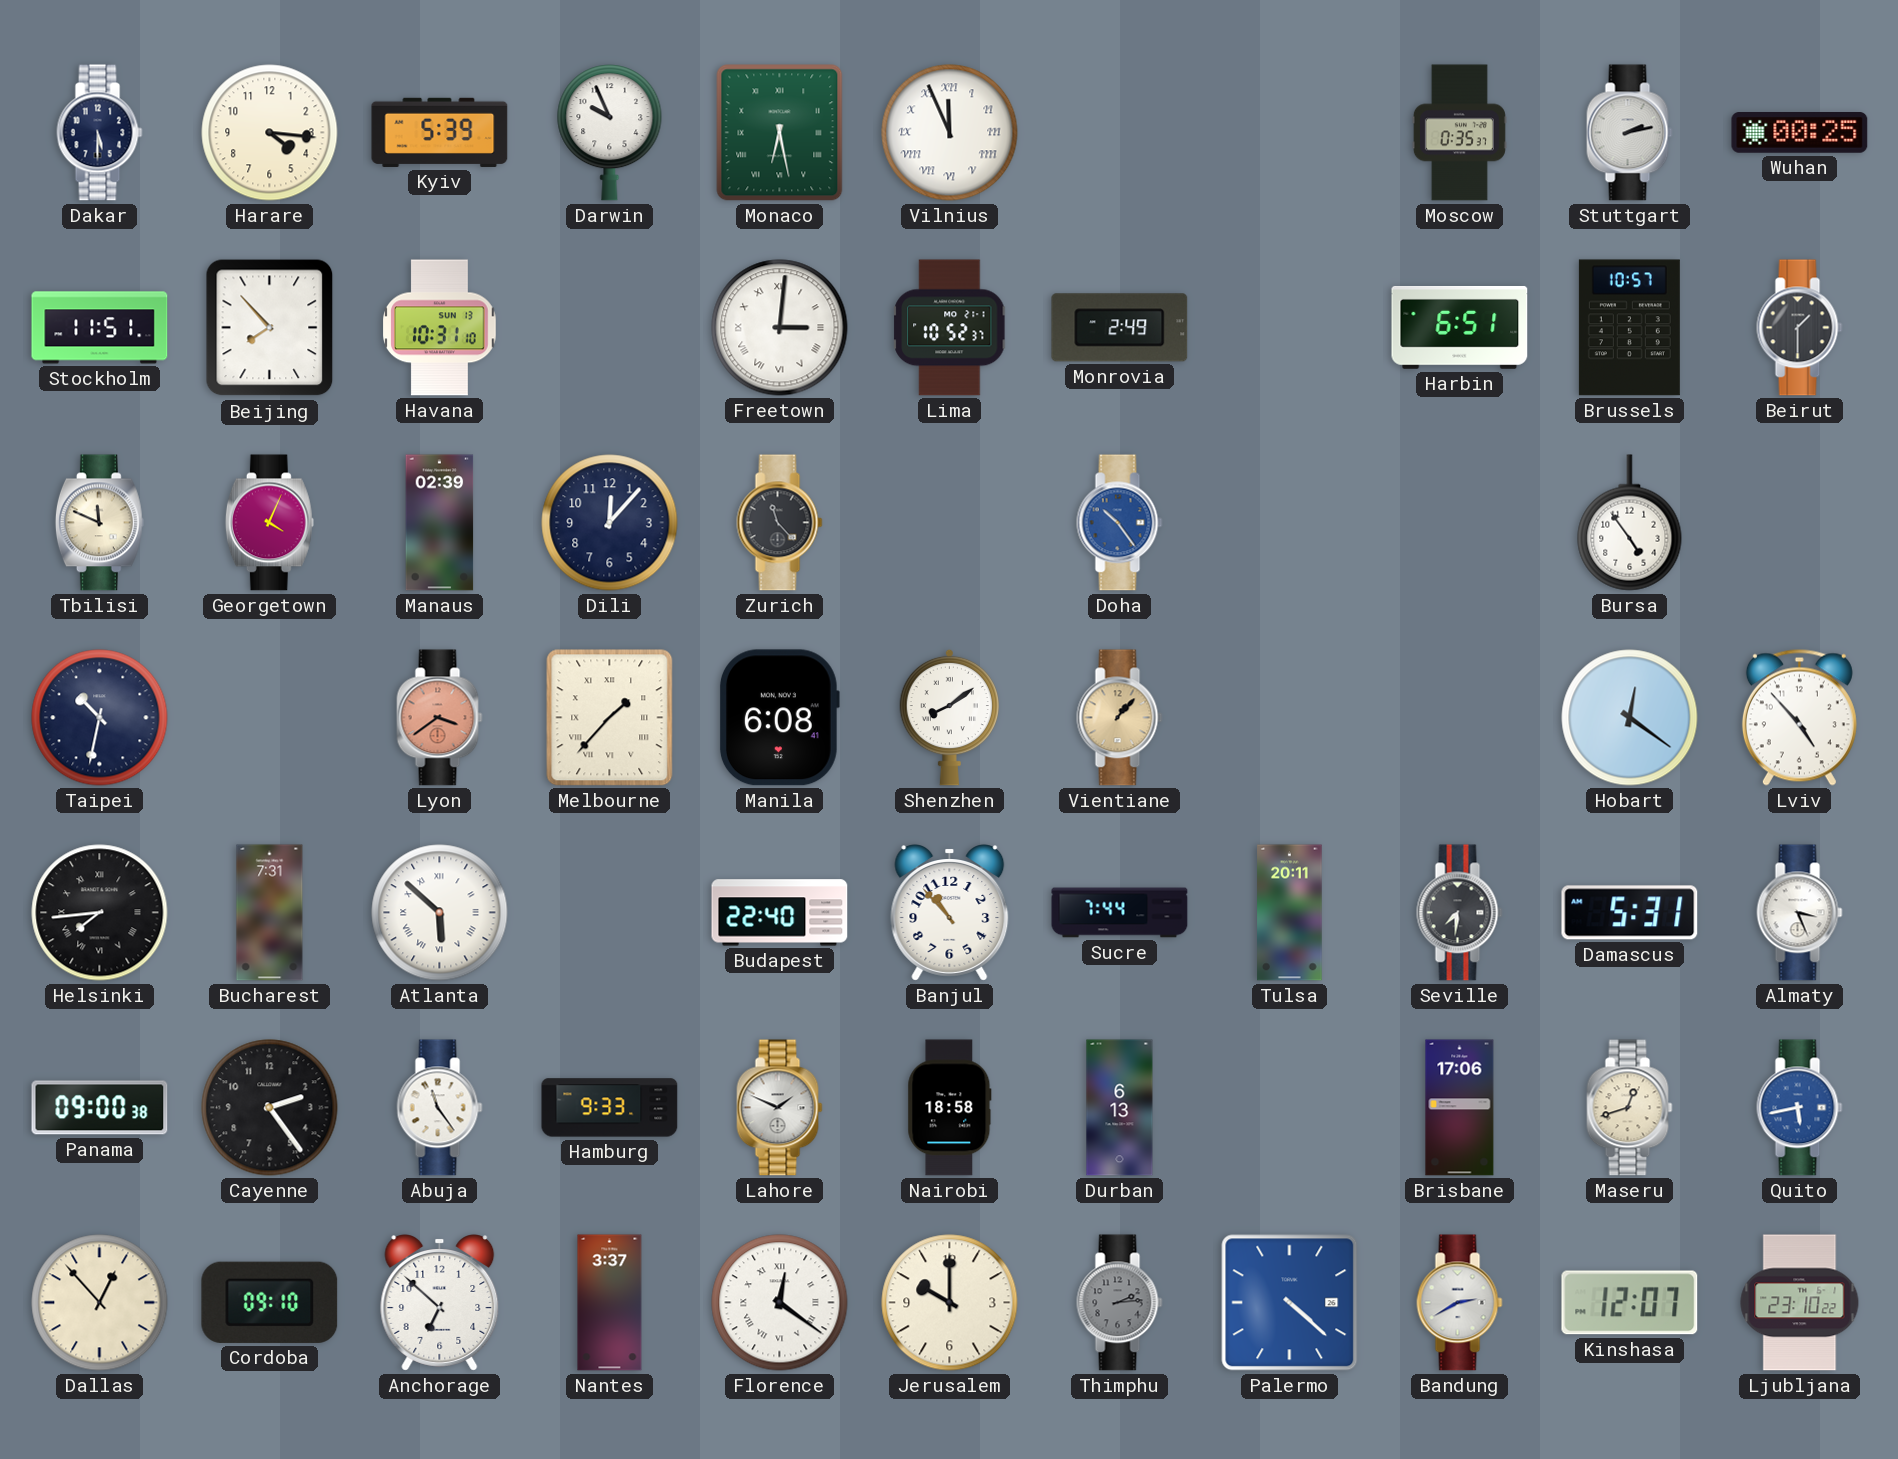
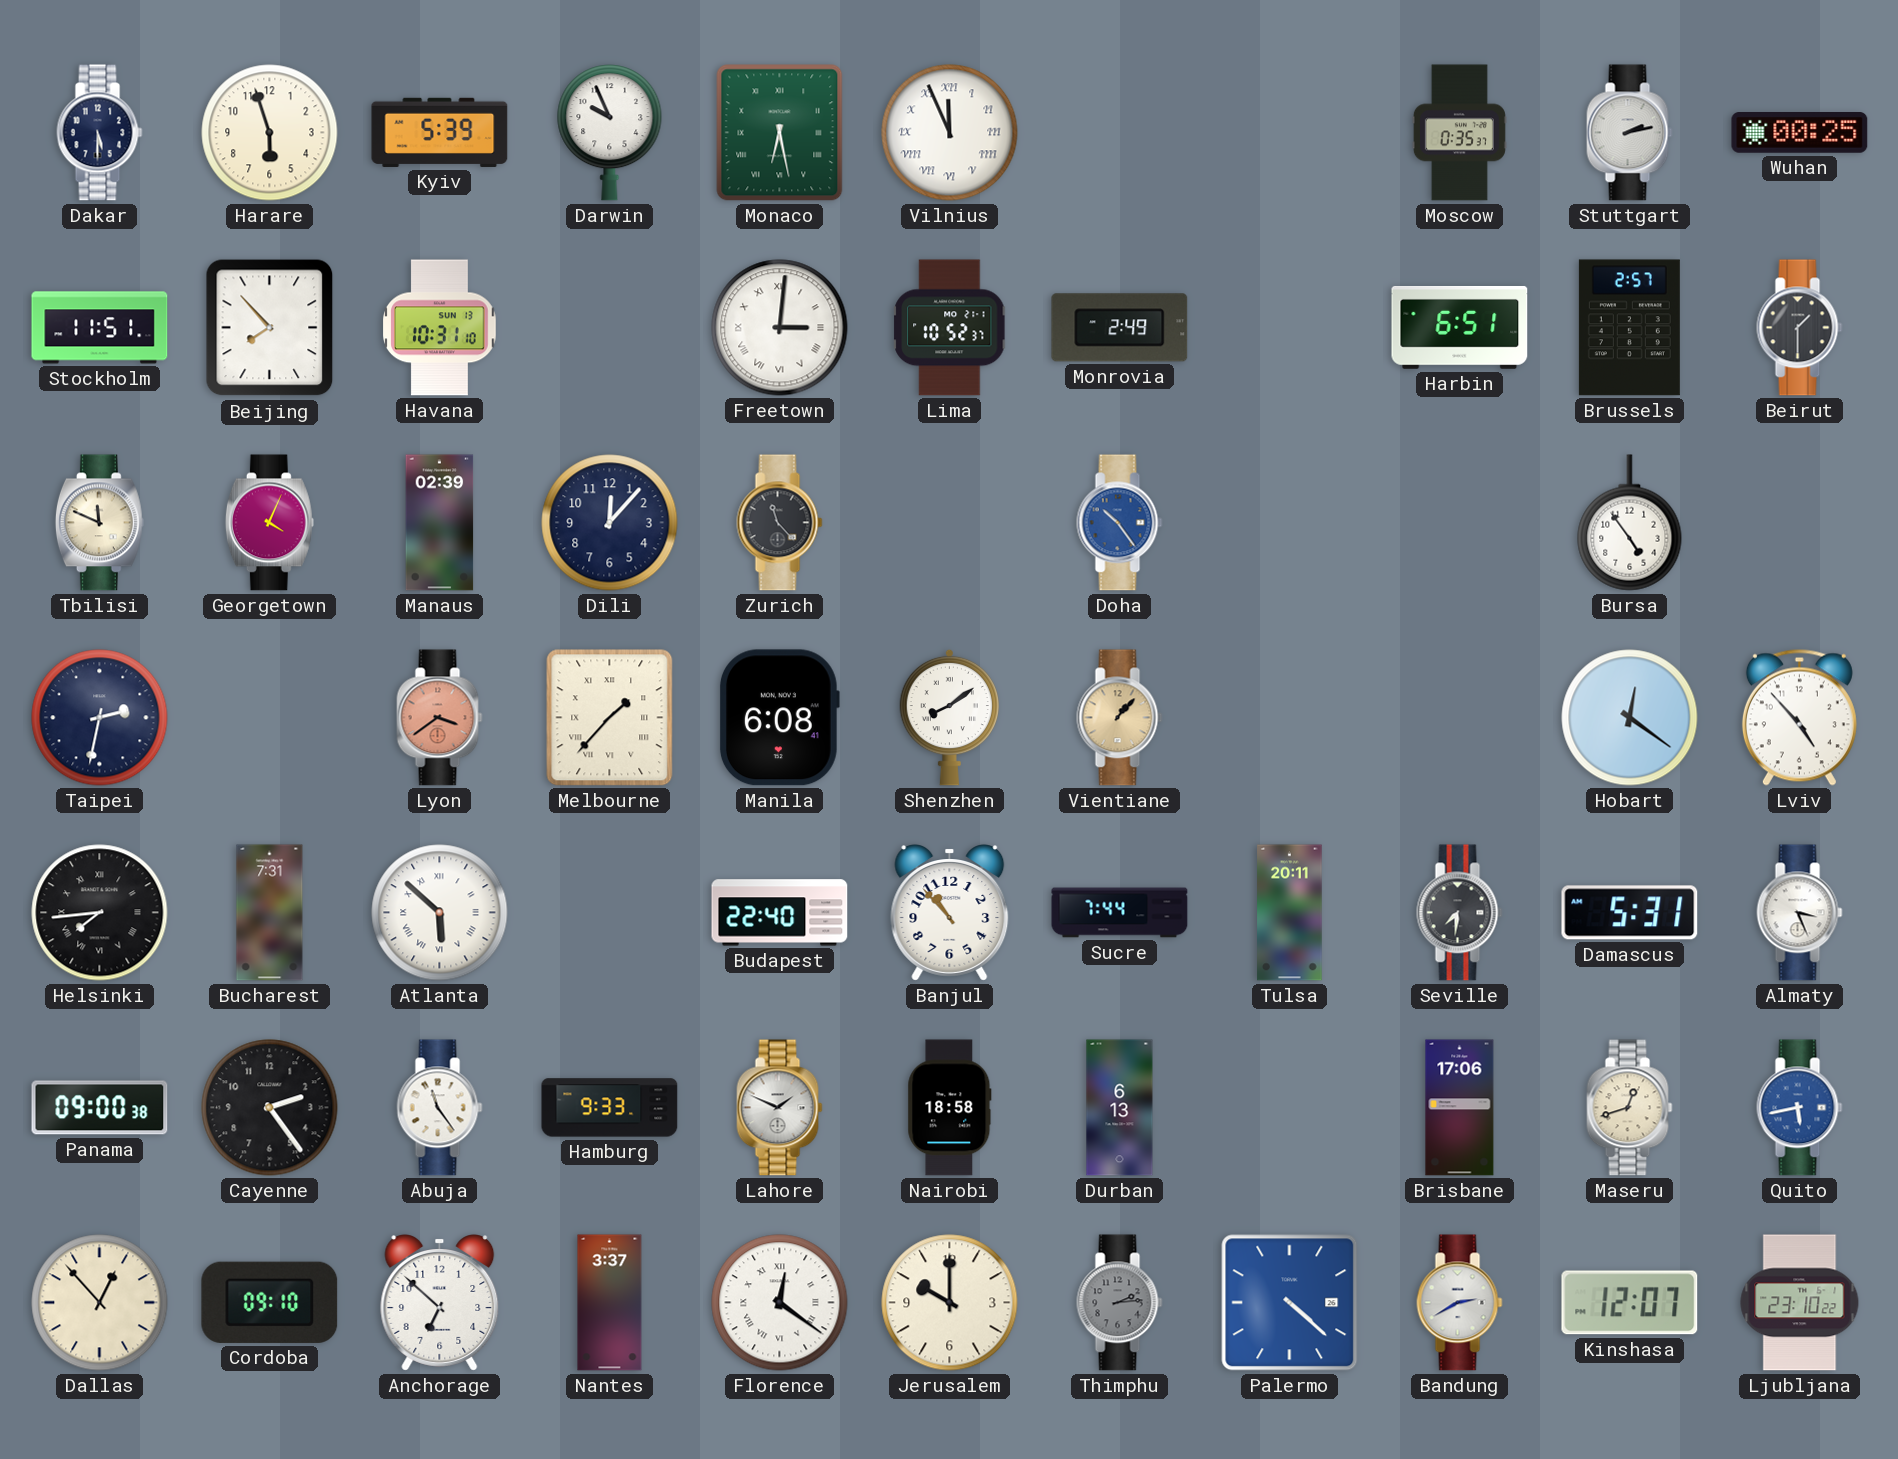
Harare: 4:16 -> 5:57
Brussels: 10:57 -> 2:57
Taipei: 10:32 -> 2:32
